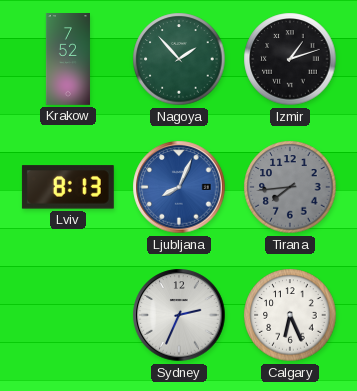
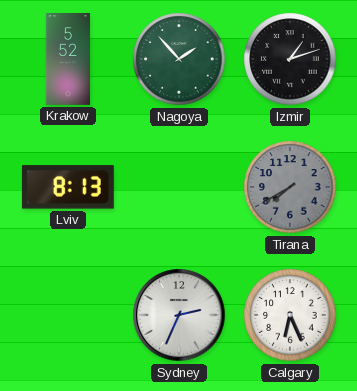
Krakow: 7:52 -> 5:52
Ljubljana: 8:04 -> none
Tirana: 7:44 -> 7:40
